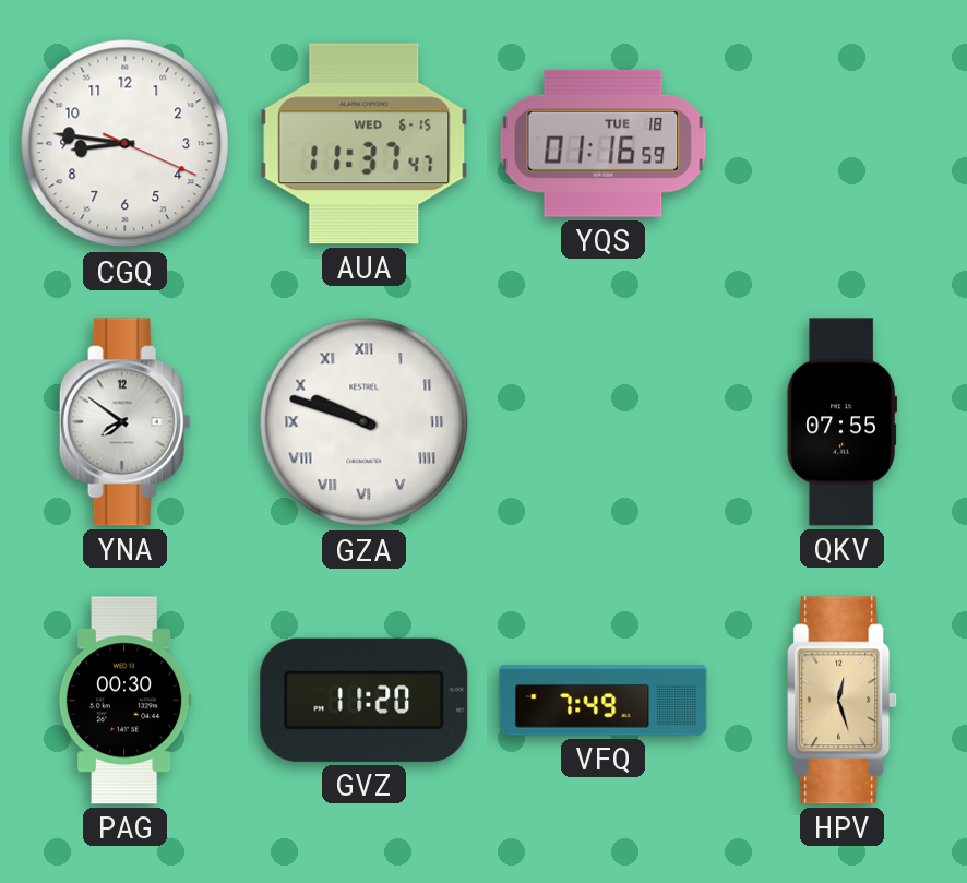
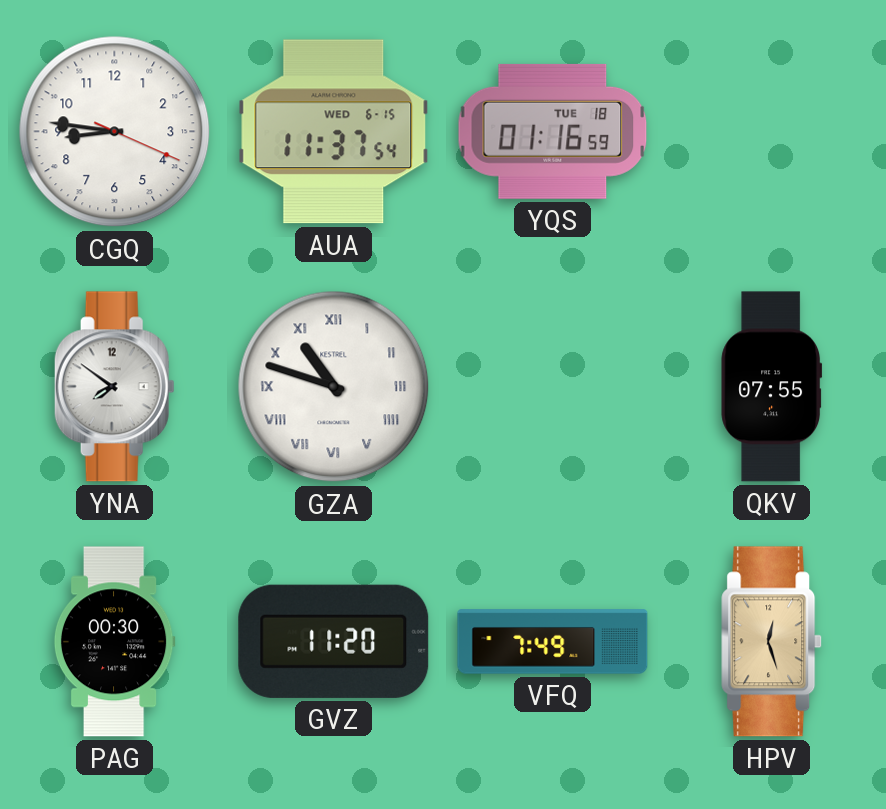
AUA: 11:37:47 -> 11:37:54
GZA: 9:48 -> 10:48
